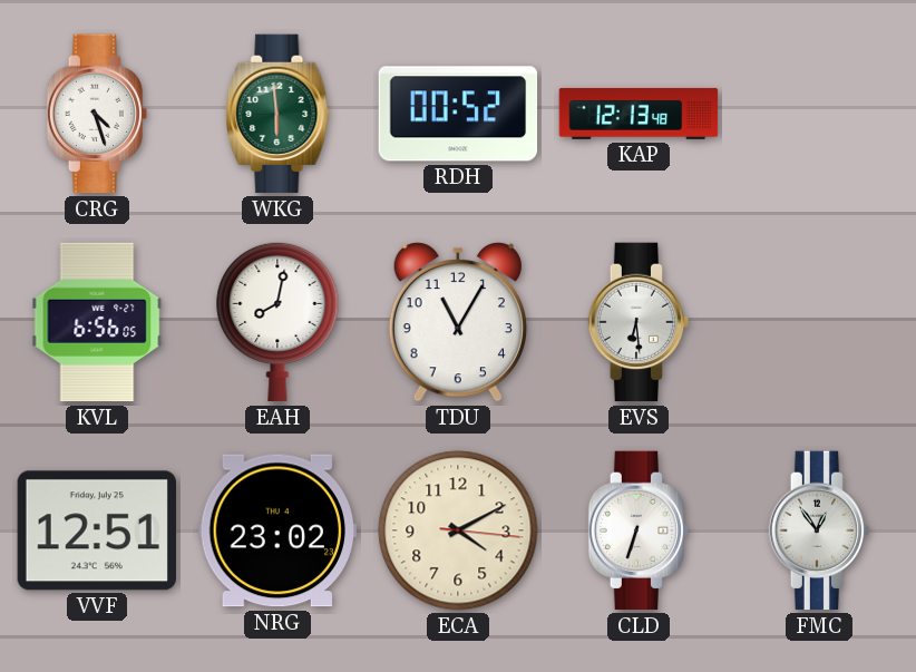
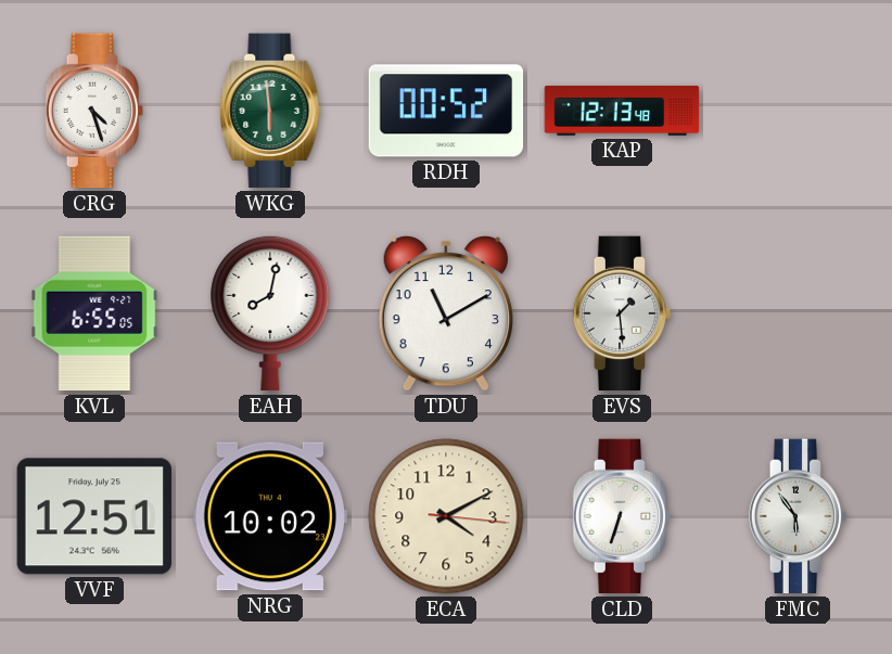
KVL: 6:56 -> 6:55
TDU: 11:05 -> 11:10
EVS: 6:29 -> 1:29
NRG: 23:02 -> 10:02
FMC: 12:54 -> 5:54
